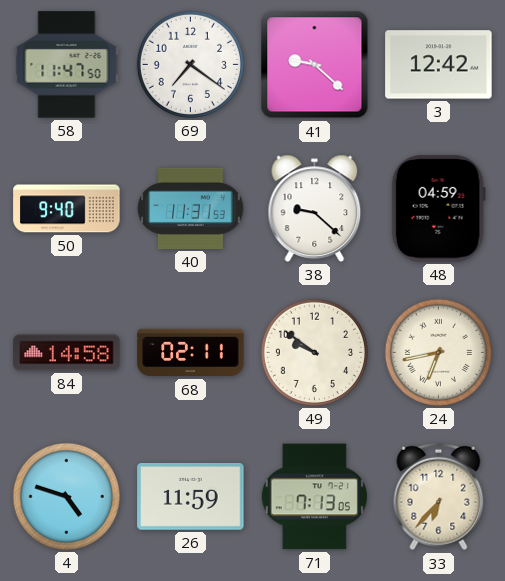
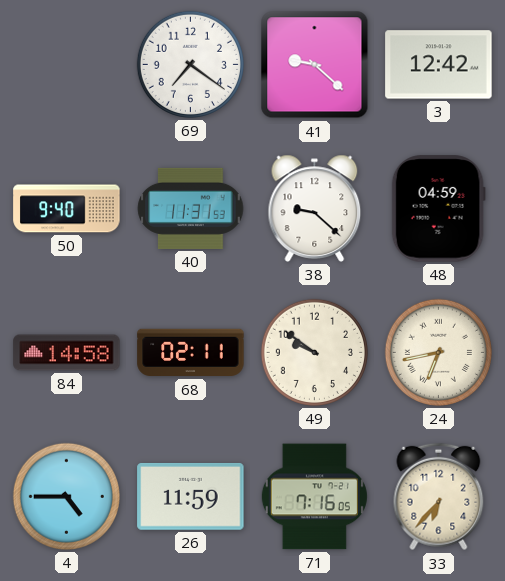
58: 11:47 -> none
4: 4:48 -> 4:45
71: 7:13 -> 7:16
